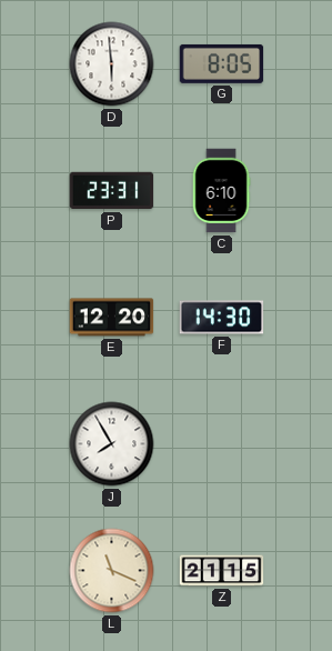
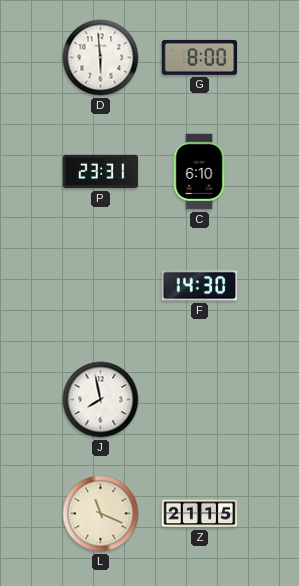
G: 8:05 -> 8:00
E: 12:20 -> none
J: 7:55 -> 7:58
